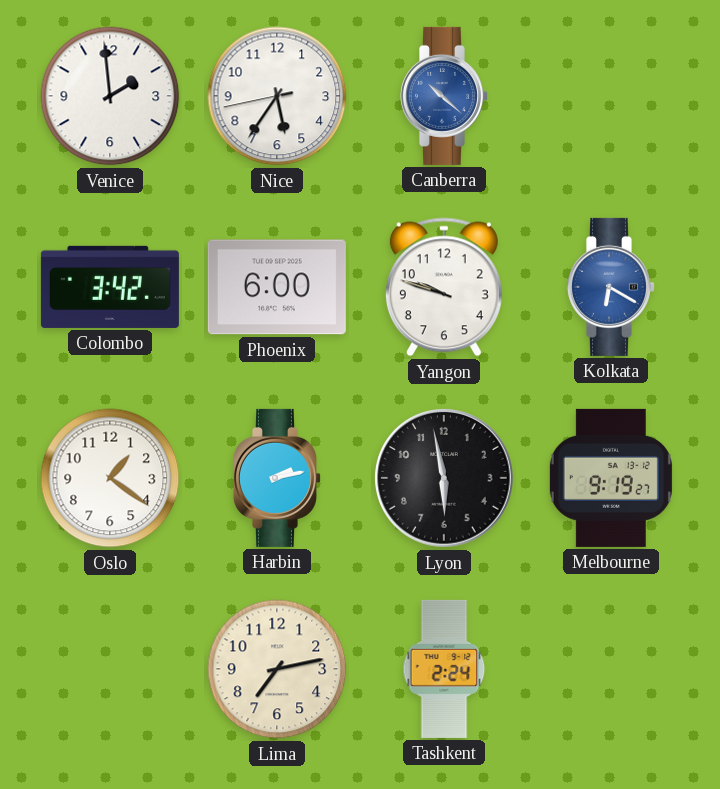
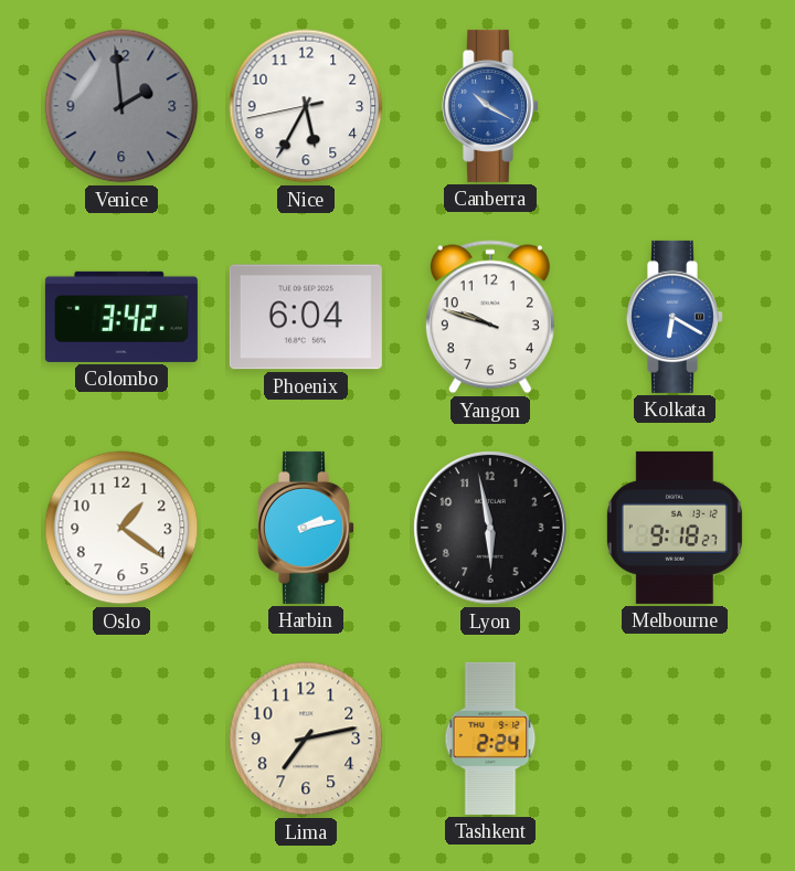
Venice dial: white -> grey
Nice: 5:35 -> 5:34
Canberra: 10:22 -> 10:20
Phoenix: 6:00 -> 6:04
Melbourne: 9:19 -> 9:18
